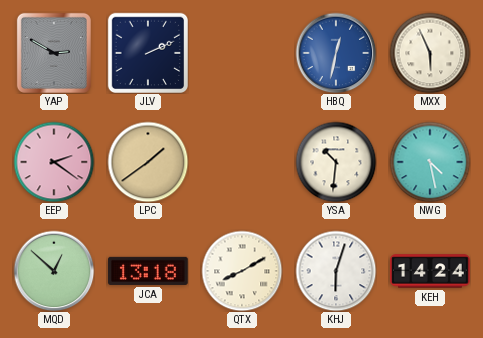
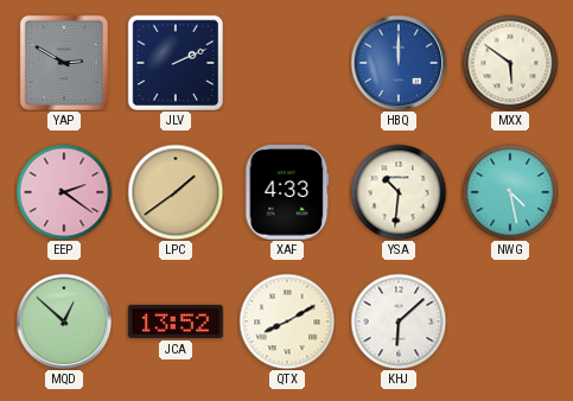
HBQ: 12:32 -> 12:00
MXX: 5:56 -> 5:51
XAF: none -> 4:33
JCA: 13:18 -> 13:52
KHJ: 6:03 -> 6:08
KEH: 14:24 -> none
